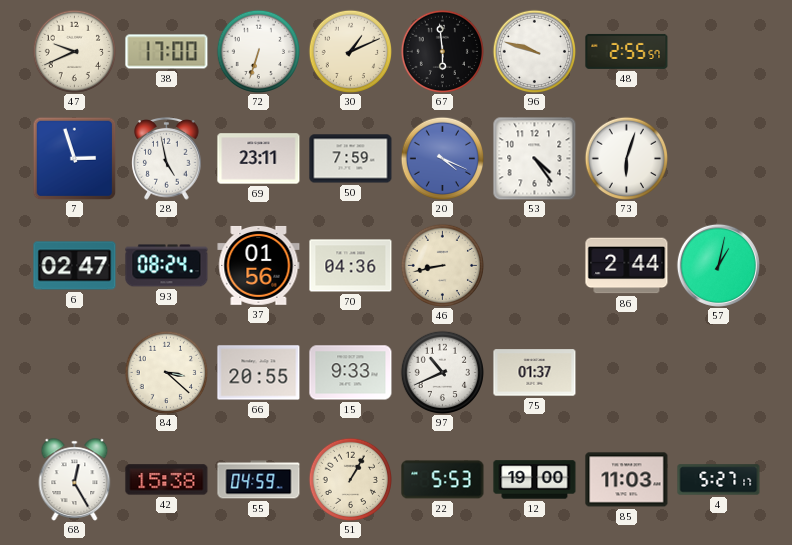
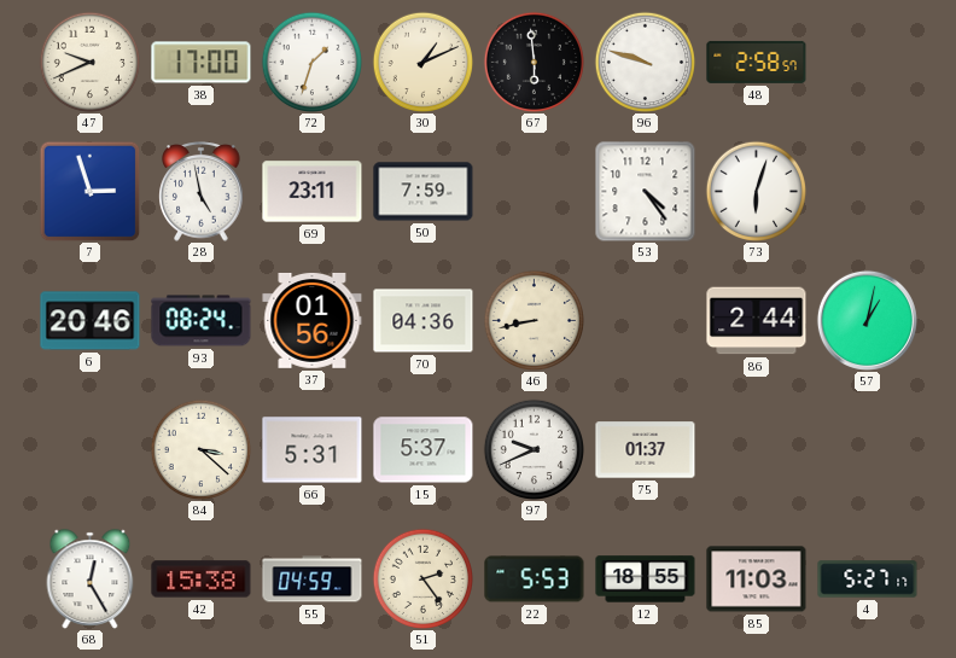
72: 6:33 -> 1:33
48: 2:55 -> 2:58
20: 4:19 -> none
6: 02:47 -> 20:46
66: 20:55 -> 5:31
15: 9:33 -> 5:37
97: 10:41 -> 9:41
51: 1:05 -> 2:24
12: 19:00 -> 18:55
